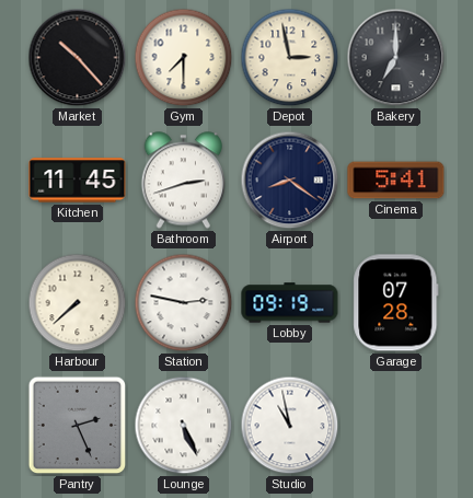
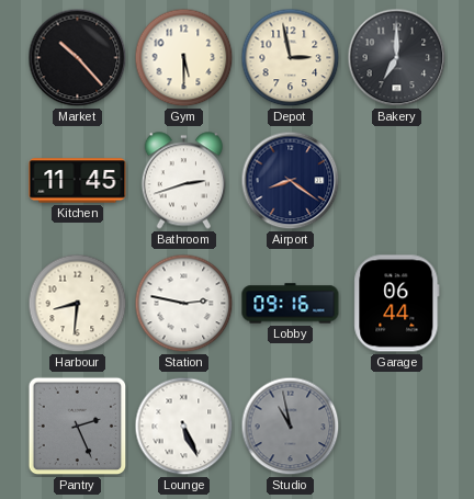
Gym: 7:30 -> 5:30
Cinema: 5:41 -> none
Harbour: 7:38 -> 8:31
Lobby: 09:19 -> 09:16
Garage: 07:28 -> 06:44
Studio dial: white -> grey
